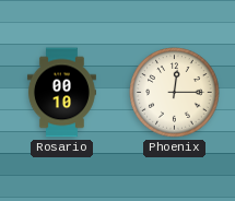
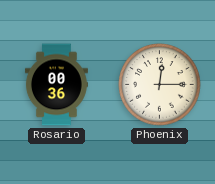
Rosario: 00:10 -> 00:36
